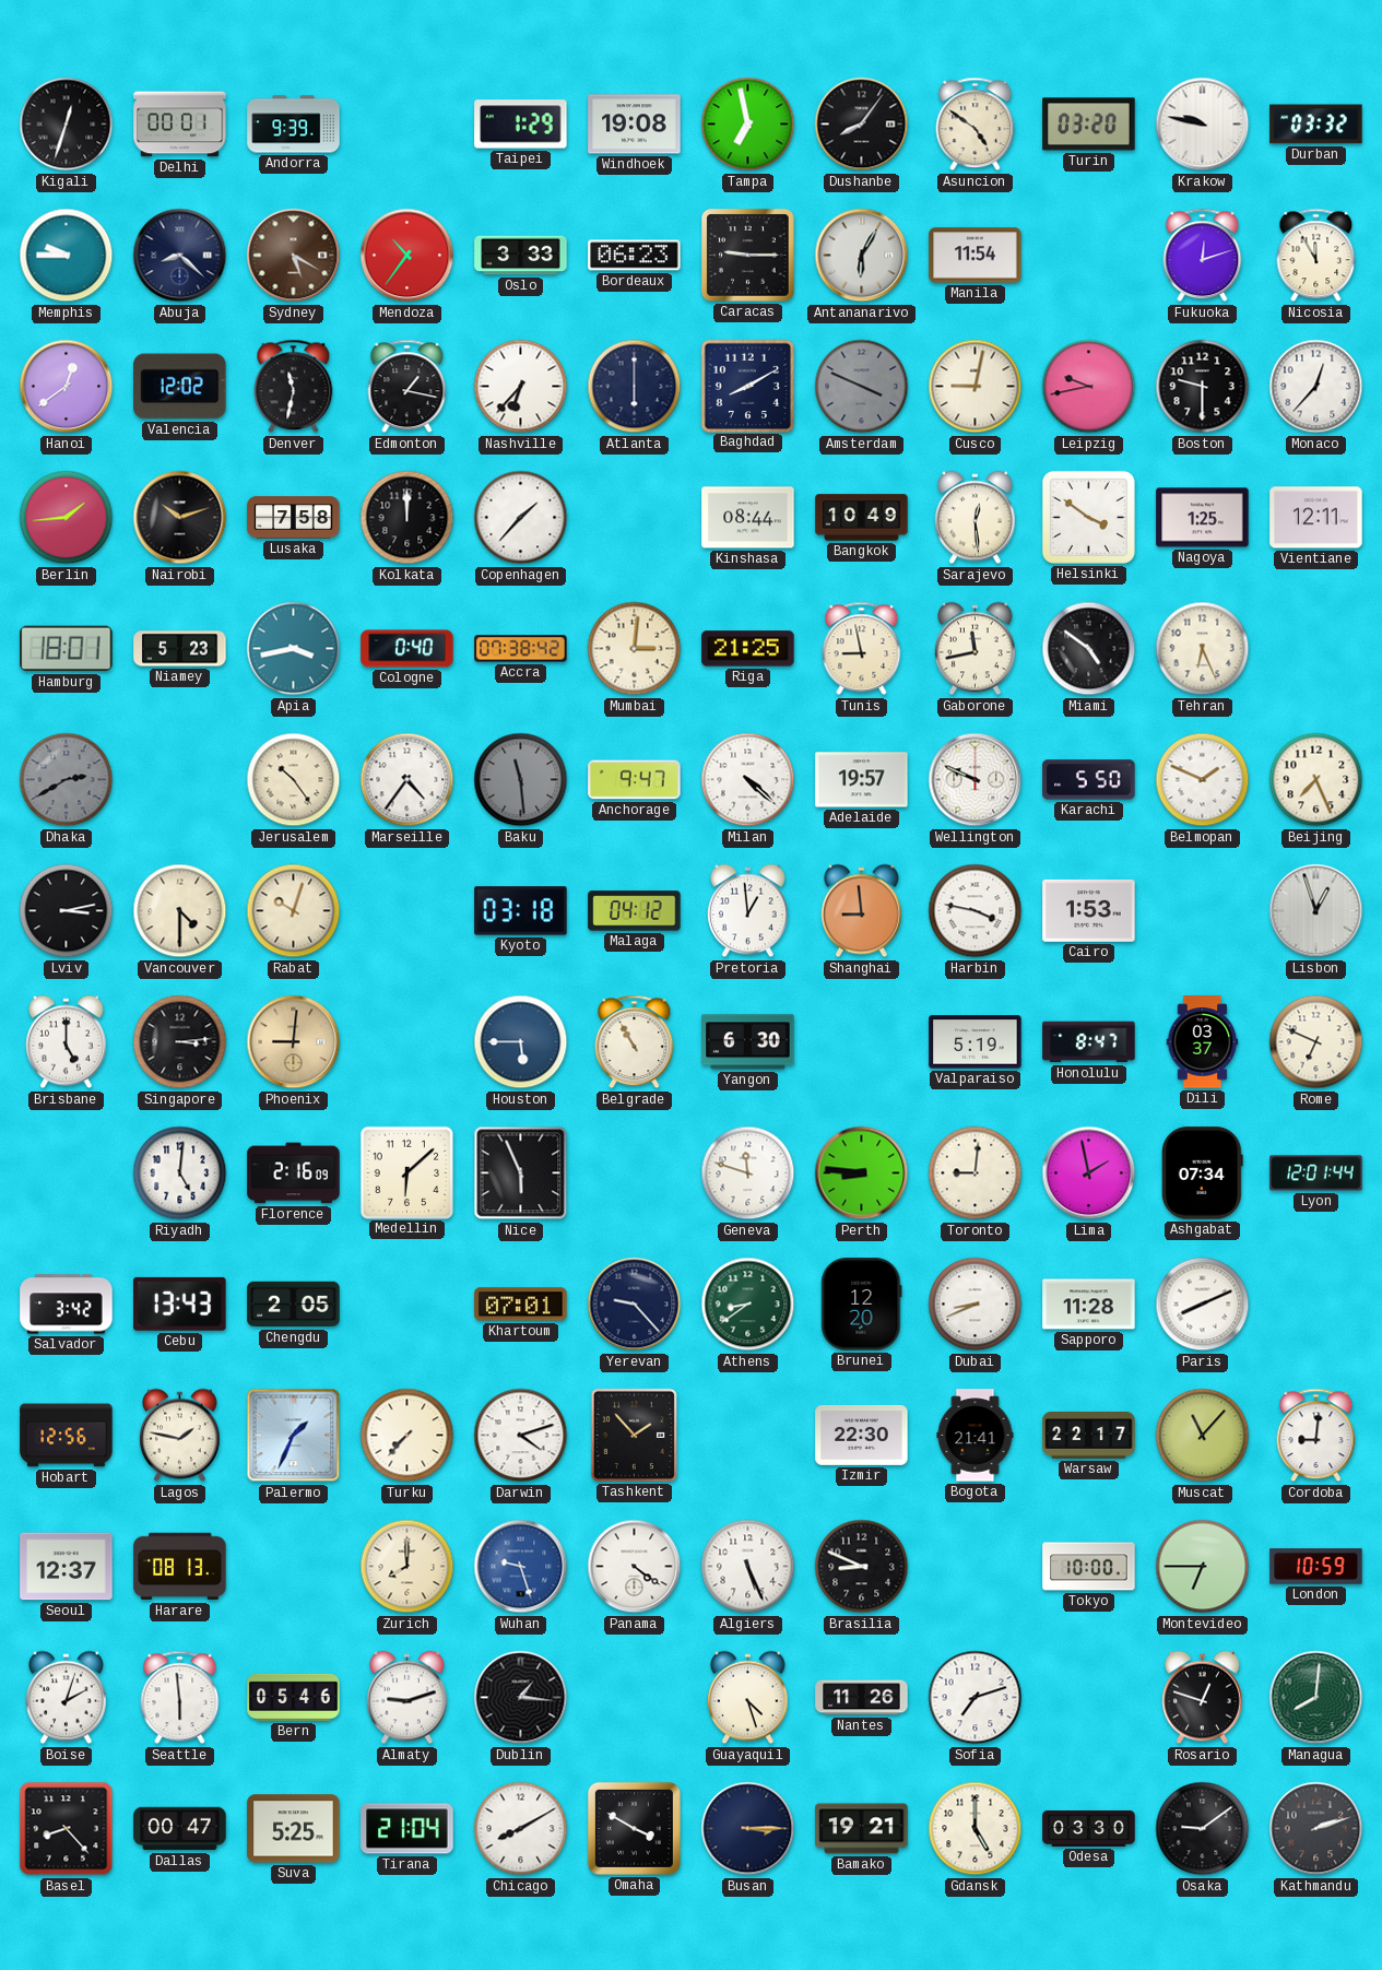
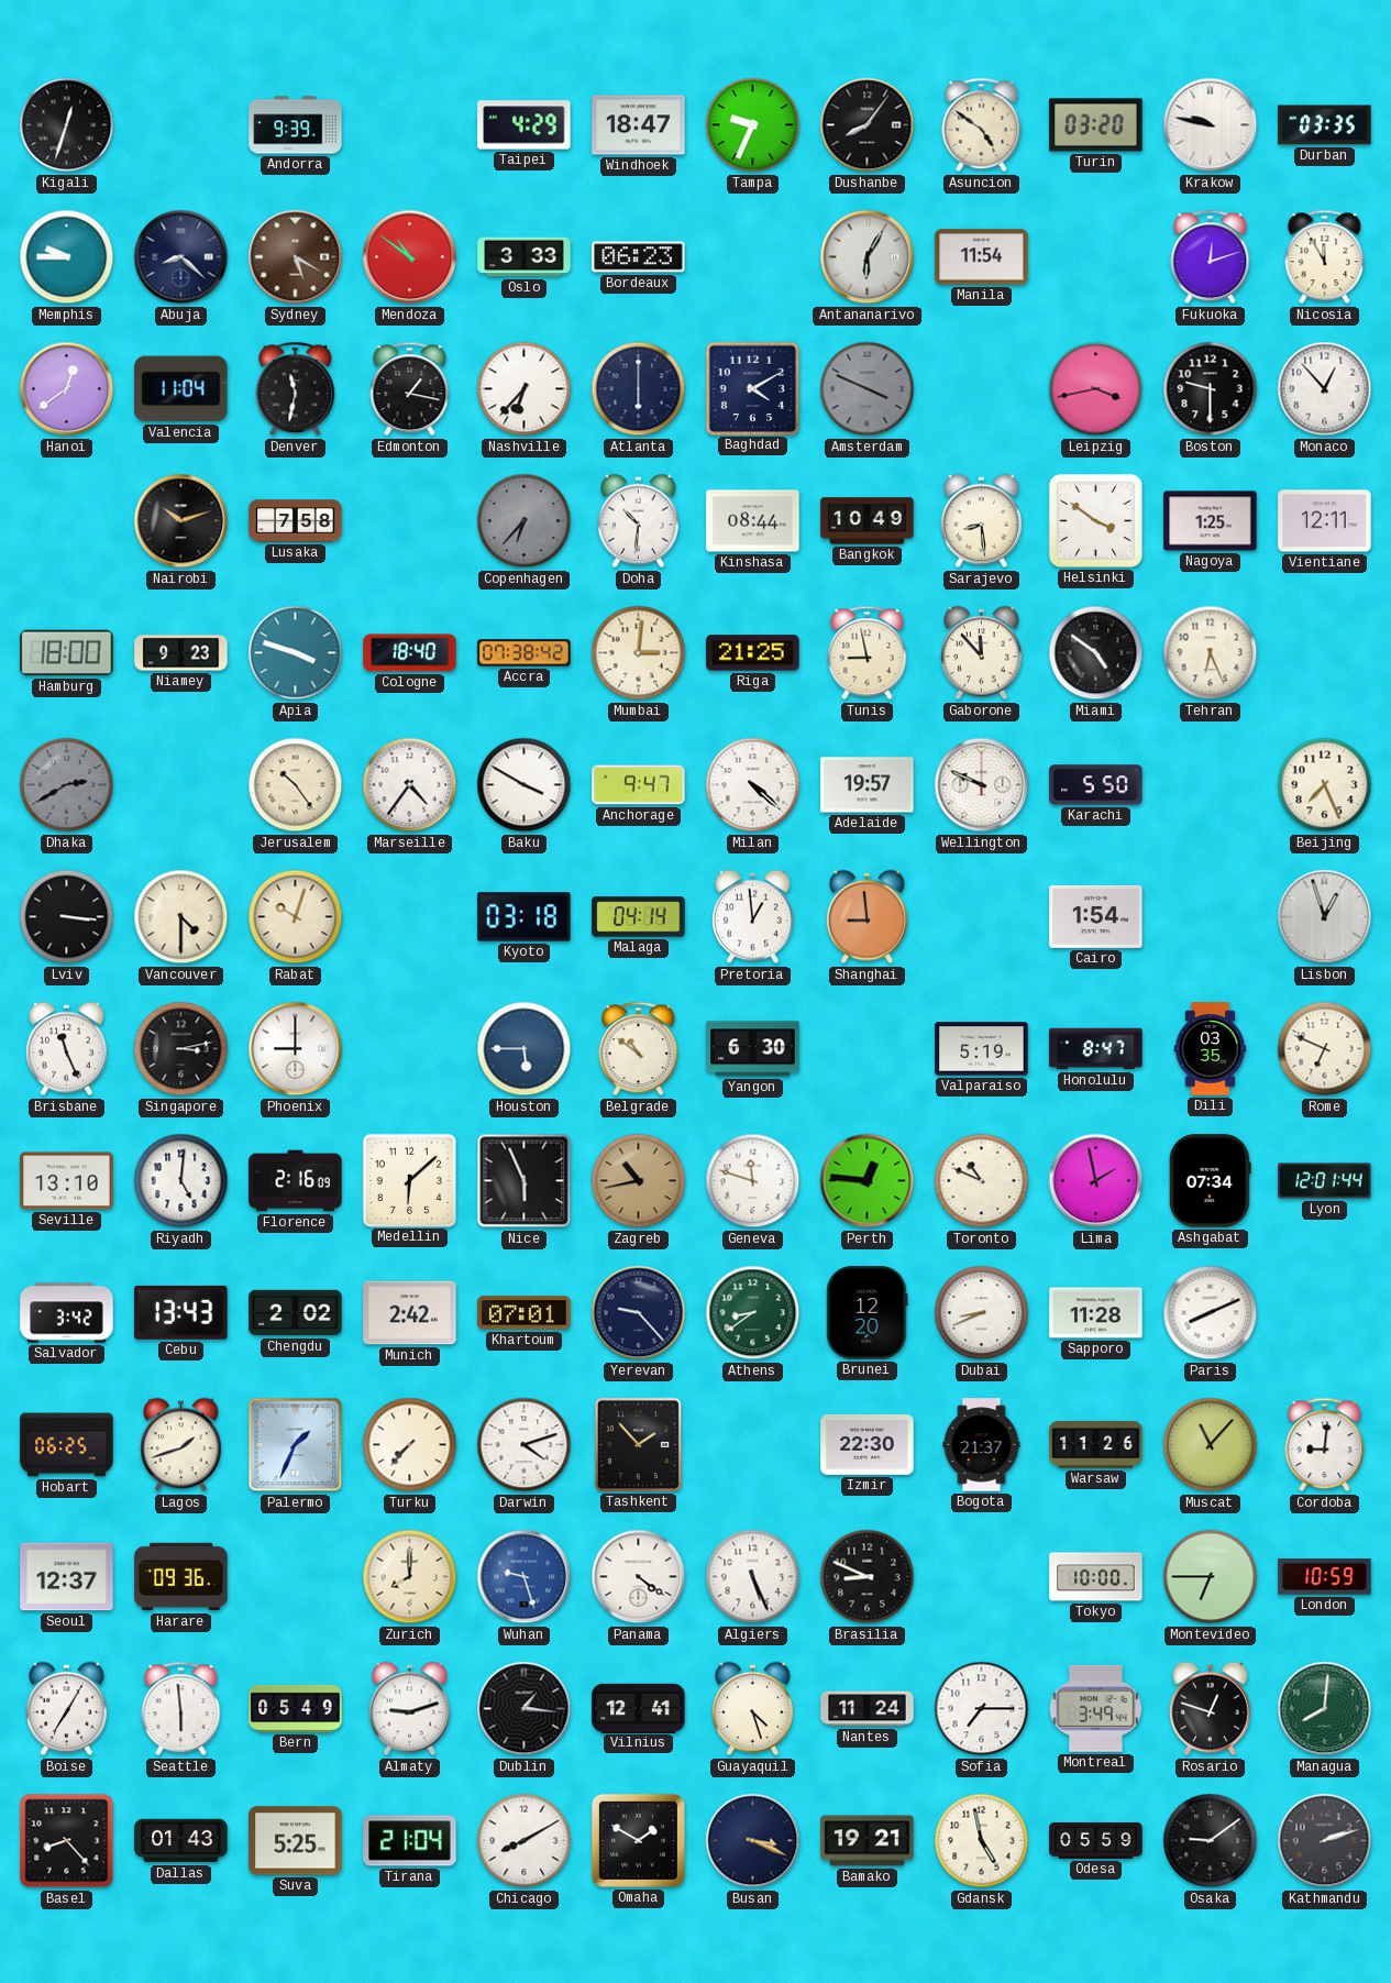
Delhi: 00:01 -> none
Taipei: 1:29 -> 4:29
Windhoek: 19:08 -> 18:47
Tampa: 6:58 -> 9:34
Durban: 03:32 -> 03:35
Mendoza: 10:36 -> 10:51
Caracas: 9:15 -> none
Valencia: 12:02 -> 11:04
Baghdad: 8:10 -> 4:10
Cusco: 9:02 -> none
Leipzig: 9:43 -> 3:43
Monaco: 12:37 -> 12:53
Berlin: 1:44 -> none
Kolkata: 12:00 -> none
Copenhagen: 1:37 -> 6:37
Copenhagen dial: white -> grey
Doha: none -> 10:31
Sarajevo: 12:29 -> 8:29
Hamburg: 18:01 -> 18:00
Niamey: 5:23 -> 9:23
Apia: 3:43 -> 3:48
Cologne: 0:40 -> 18:40
Gaborone: 11:43 -> 11:53
Baku: 11:29 -> 3:50
Baku dial: grey -> white
Belmopan: 1:49 -> none
Lviv: 3:13 -> 3:16
Malaga: 04:12 -> 04:14
Harbin: 3:47 -> none
Cairo: 1:53 -> 1:54
Brisbane: 5:00 -> 11:26
Singapore: 3:14 -> 3:13
Phoenix: 9:01 -> 9:00
Phoenix dial: champagne -> white
Belgrade: 10:55 -> 10:51
Dili: 03:37 -> 03:35
Seville: none -> 13:10
Zagreb: none -> 10:43
Perth: 8:46 -> 12:46
Toronto: 9:01 -> 10:49
Chengdu: 2:05 -> 2:02
Munich: none -> 2:42
Hobart: 12:56 -> 06:25
Lagos: 1:47 -> 1:42
Bogota: 21:41 -> 21:37
Warsaw: 22:17 -> 11:26
Harare: 08:13 -> 09:36
Boise: 2:03 -> 7:05
Bern: 05:46 -> 05:49
Vilnius: none -> 12:41
Nantes: 11:26 -> 11:24
Sofia: 7:12 -> 7:15
Montreal: none -> 3:49
Dallas: 00:47 -> 01:43
Omaha: 3:50 -> 1:50
Busan: 3:15 -> 3:19
Gdansk: 5:00 -> 4:58
Odesa: 03:30 -> 05:59
